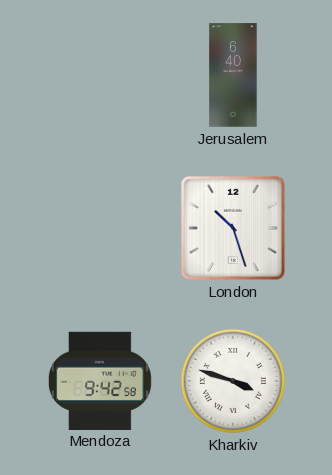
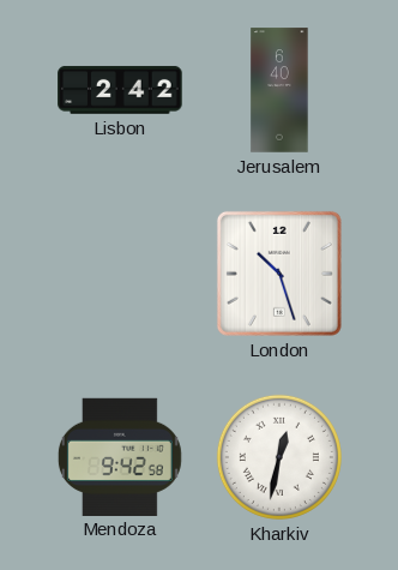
Lisbon: none -> 2:42
Kharkiv: 3:48 -> 12:32
